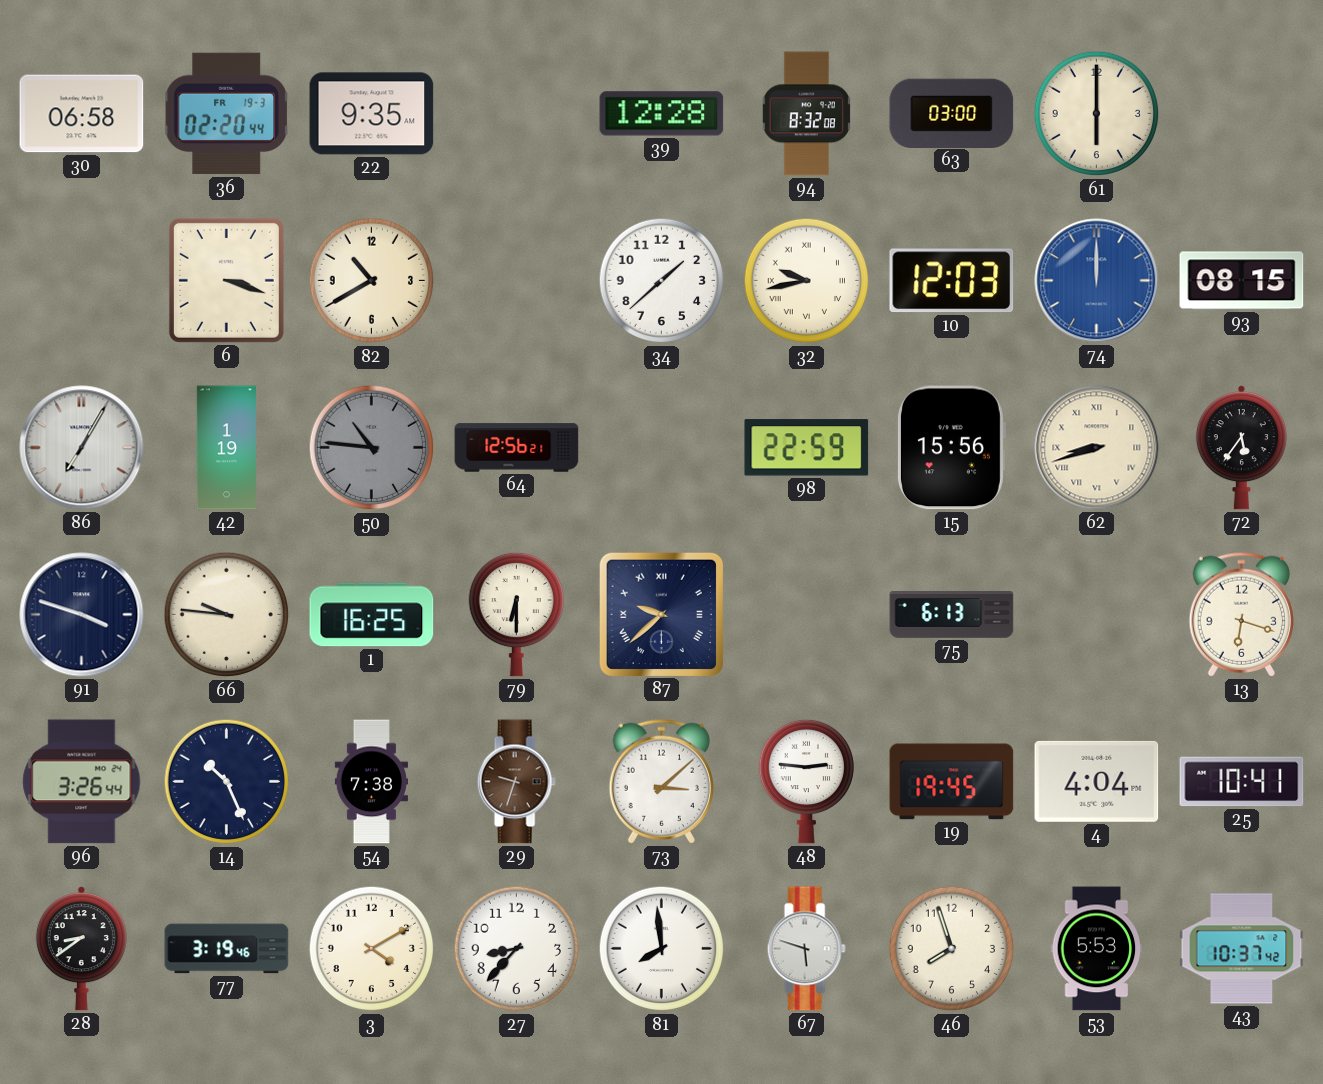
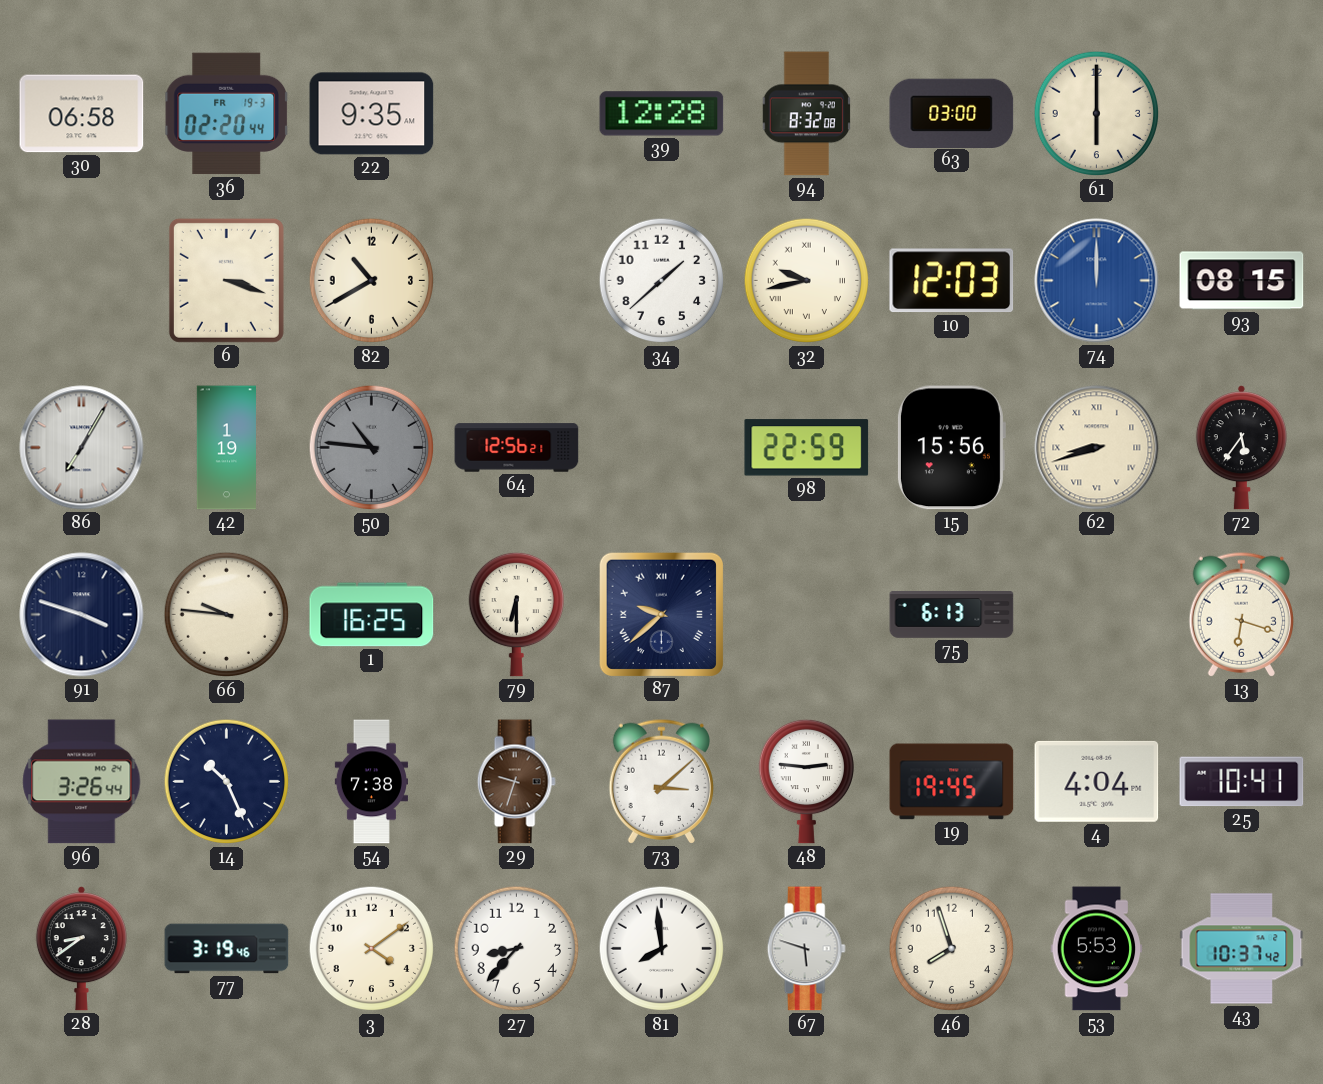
3: 4:10 -> 4:09
